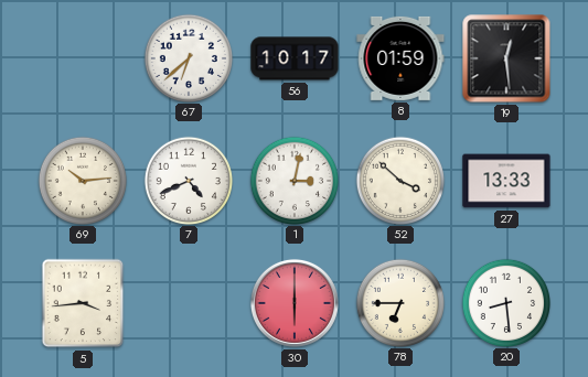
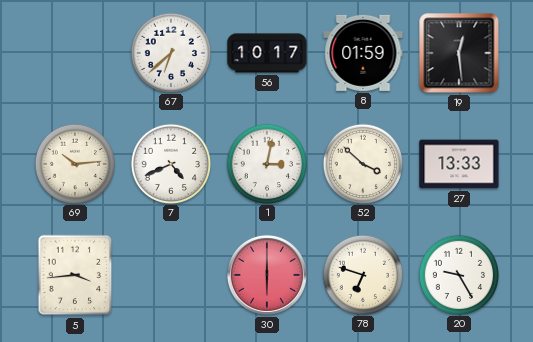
78: 6:45 -> 6:48
20: 8:29 -> 9:25
